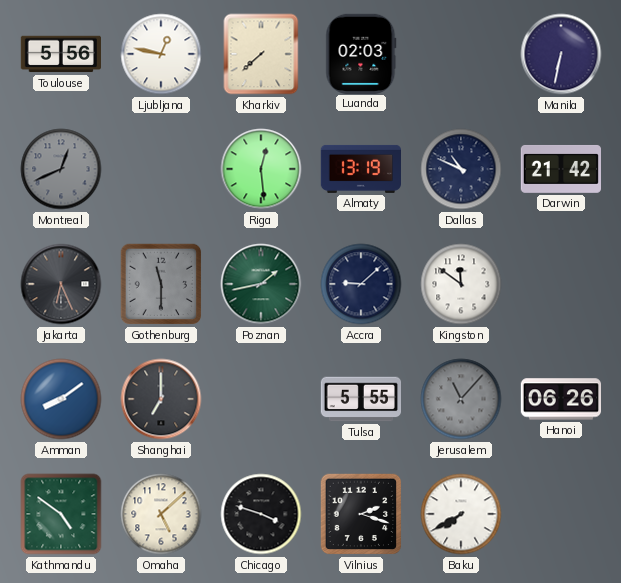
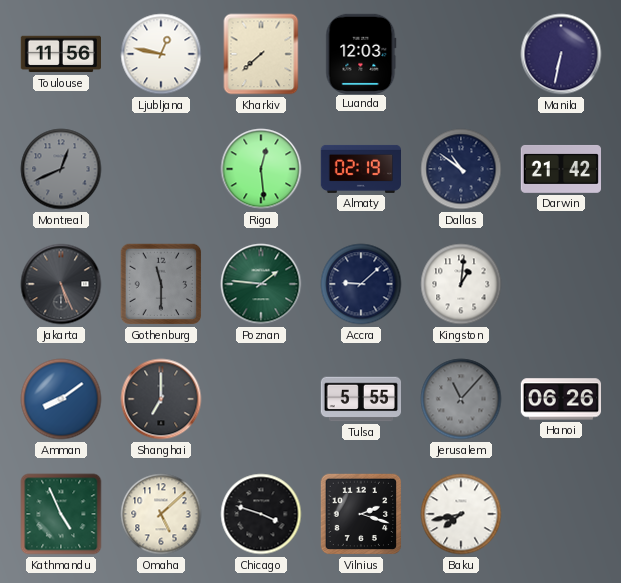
Toulouse: 5:56 -> 11:56
Luanda: 02:03 -> 12:03
Almaty: 13:19 -> 02:19
Dallas: 10:49 -> 10:51
Jakarta: 6:26 -> 5:26
Poznan: 1:43 -> 1:46
Kingston: 11:51 -> 1:01
Kathmandu: 4:51 -> 4:56
Baku: 7:40 -> 7:43
